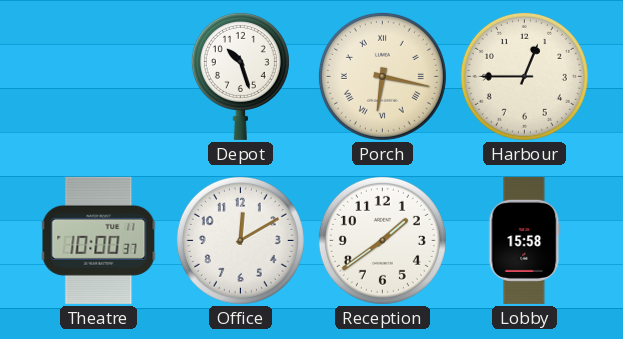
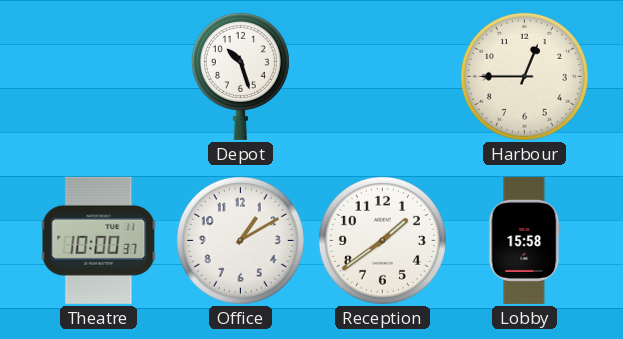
Porch: 6:17 -> none
Office: 12:10 -> 1:10
